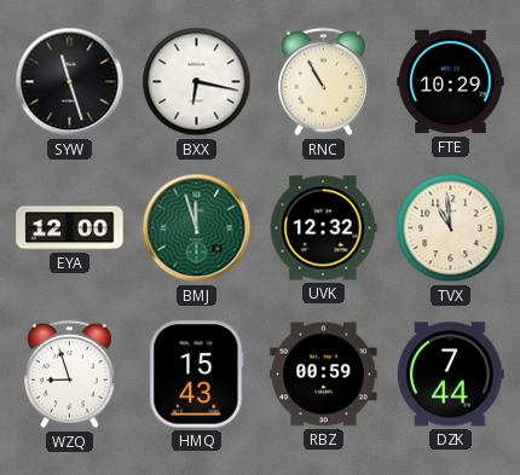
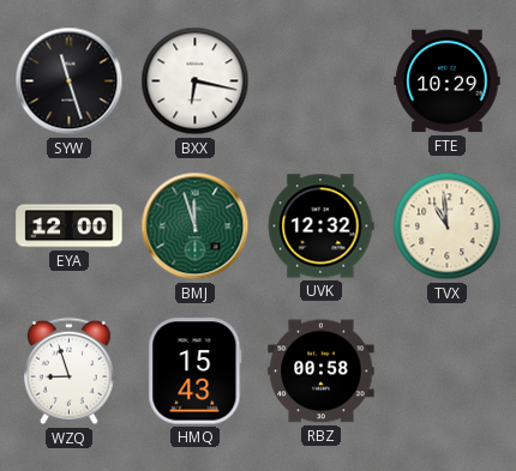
RNC: 10:55 -> none
RBZ: 00:59 -> 00:58
DZK: 7:44 -> none
